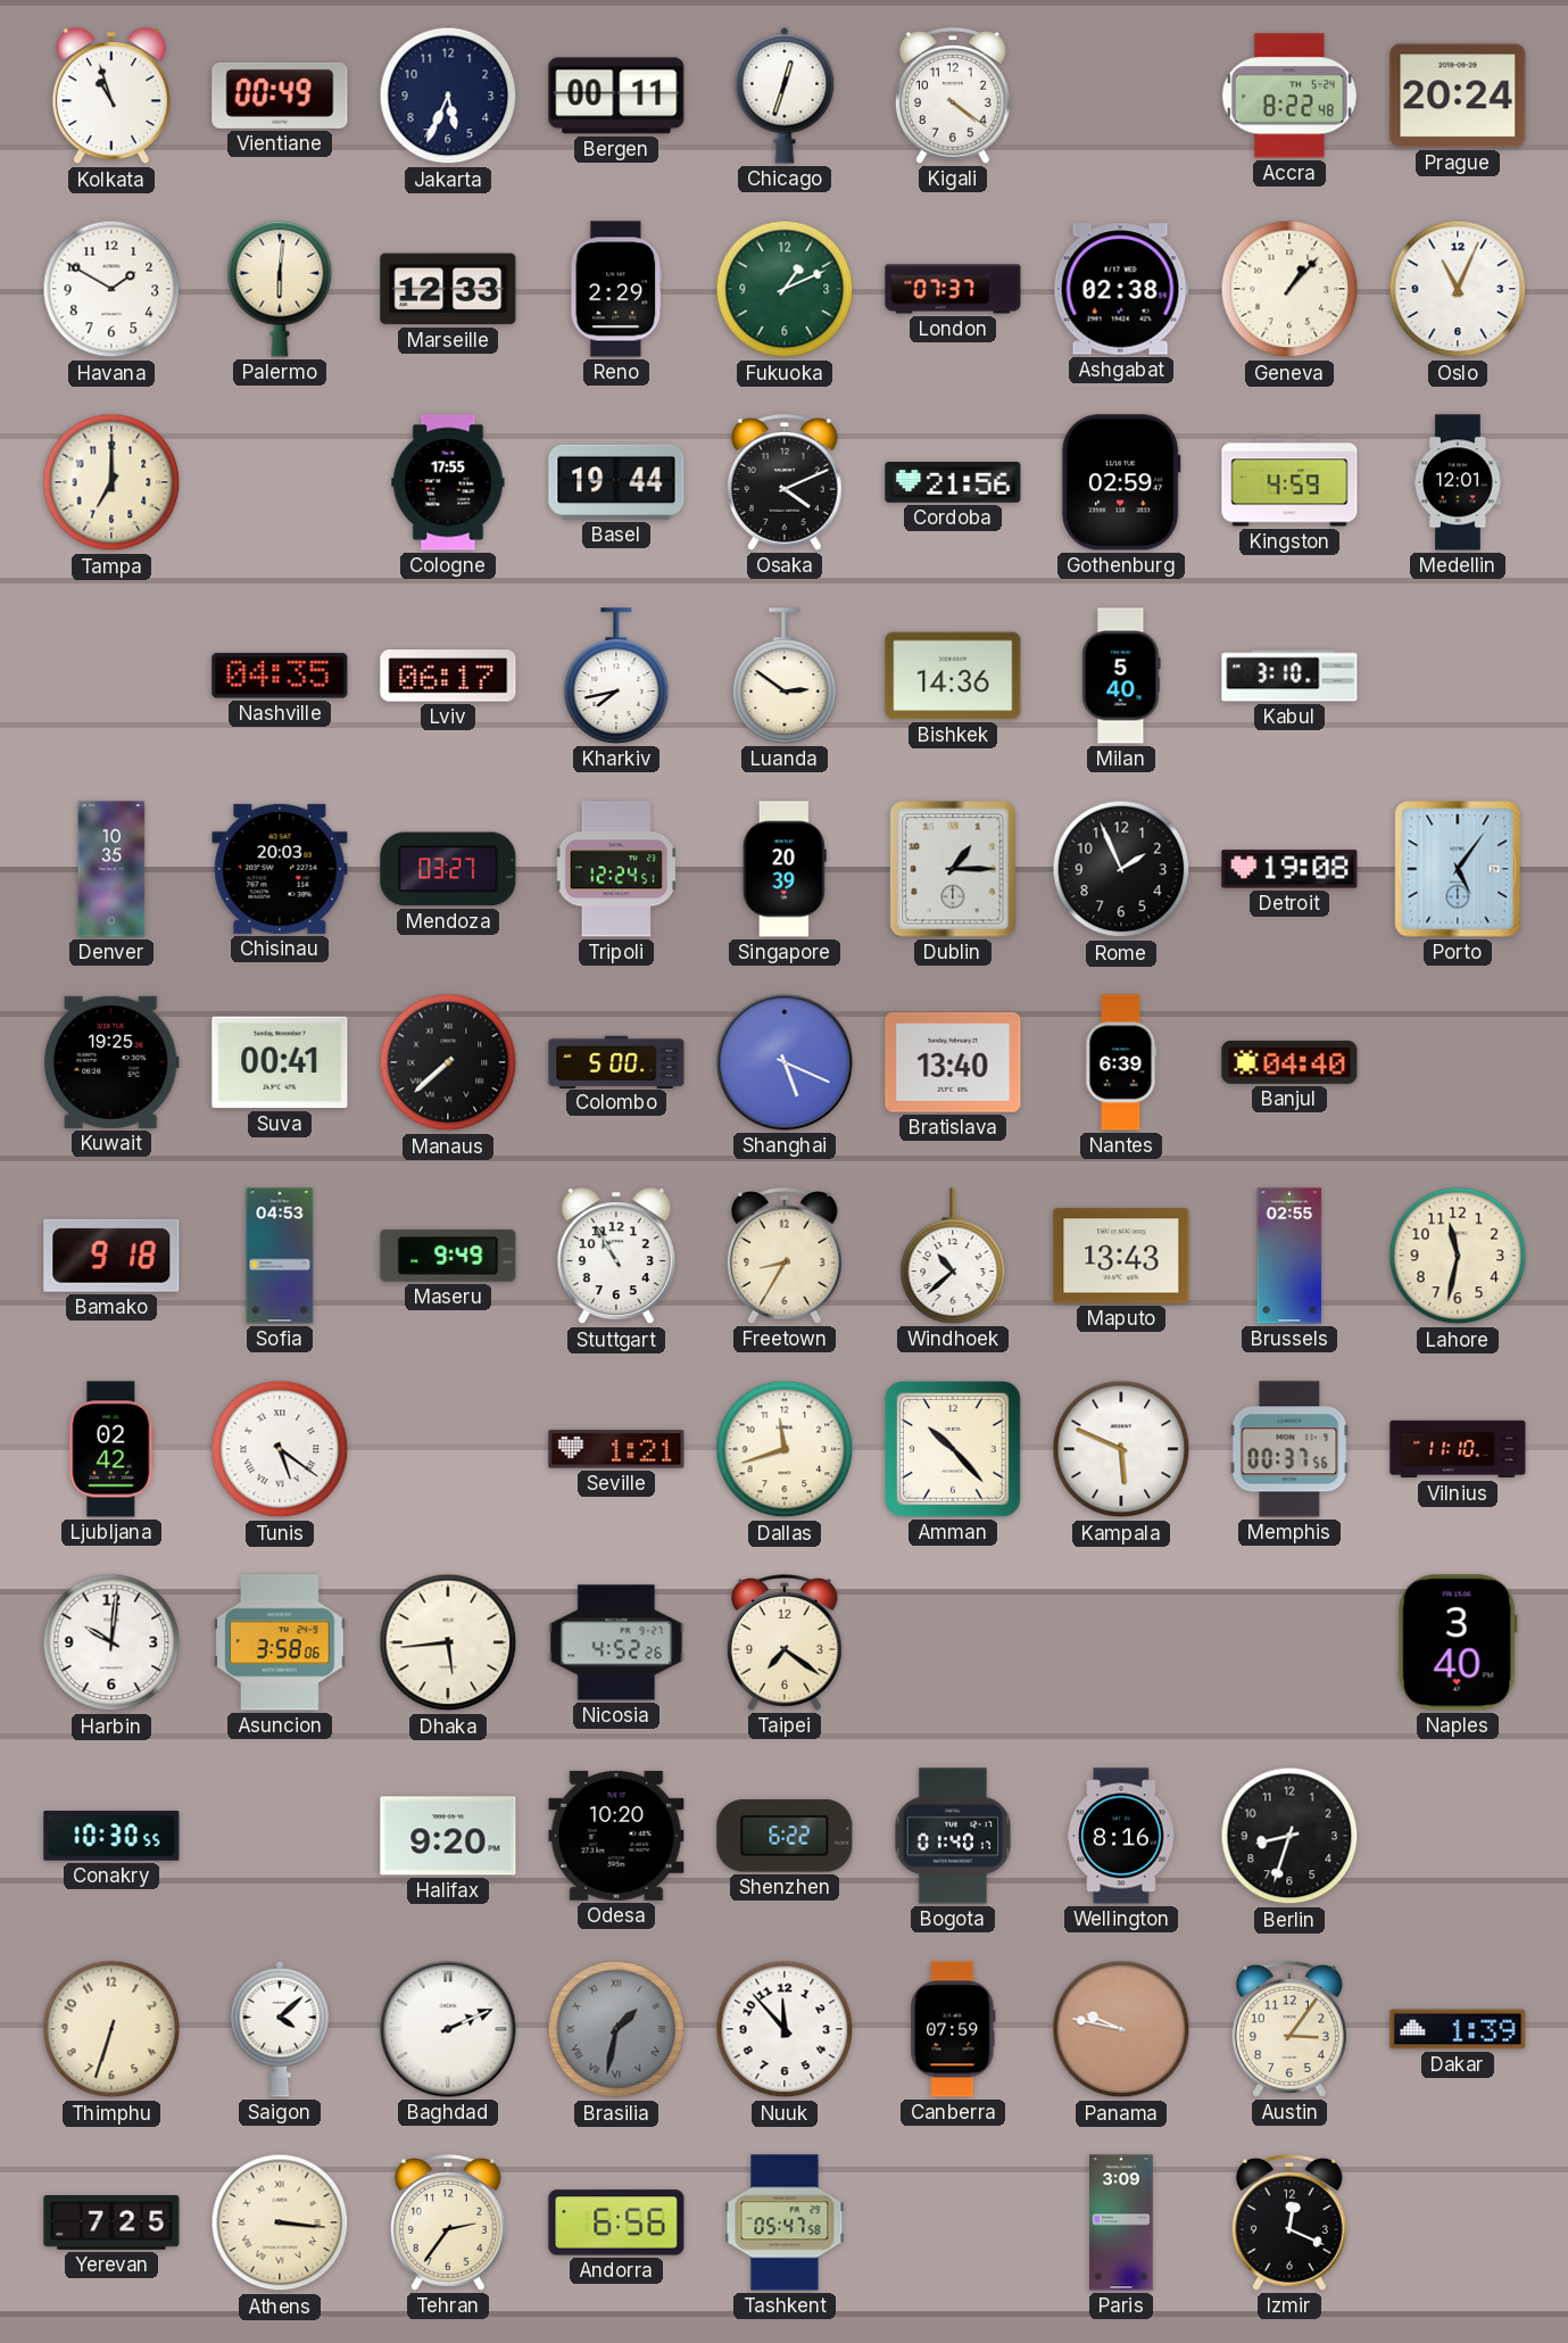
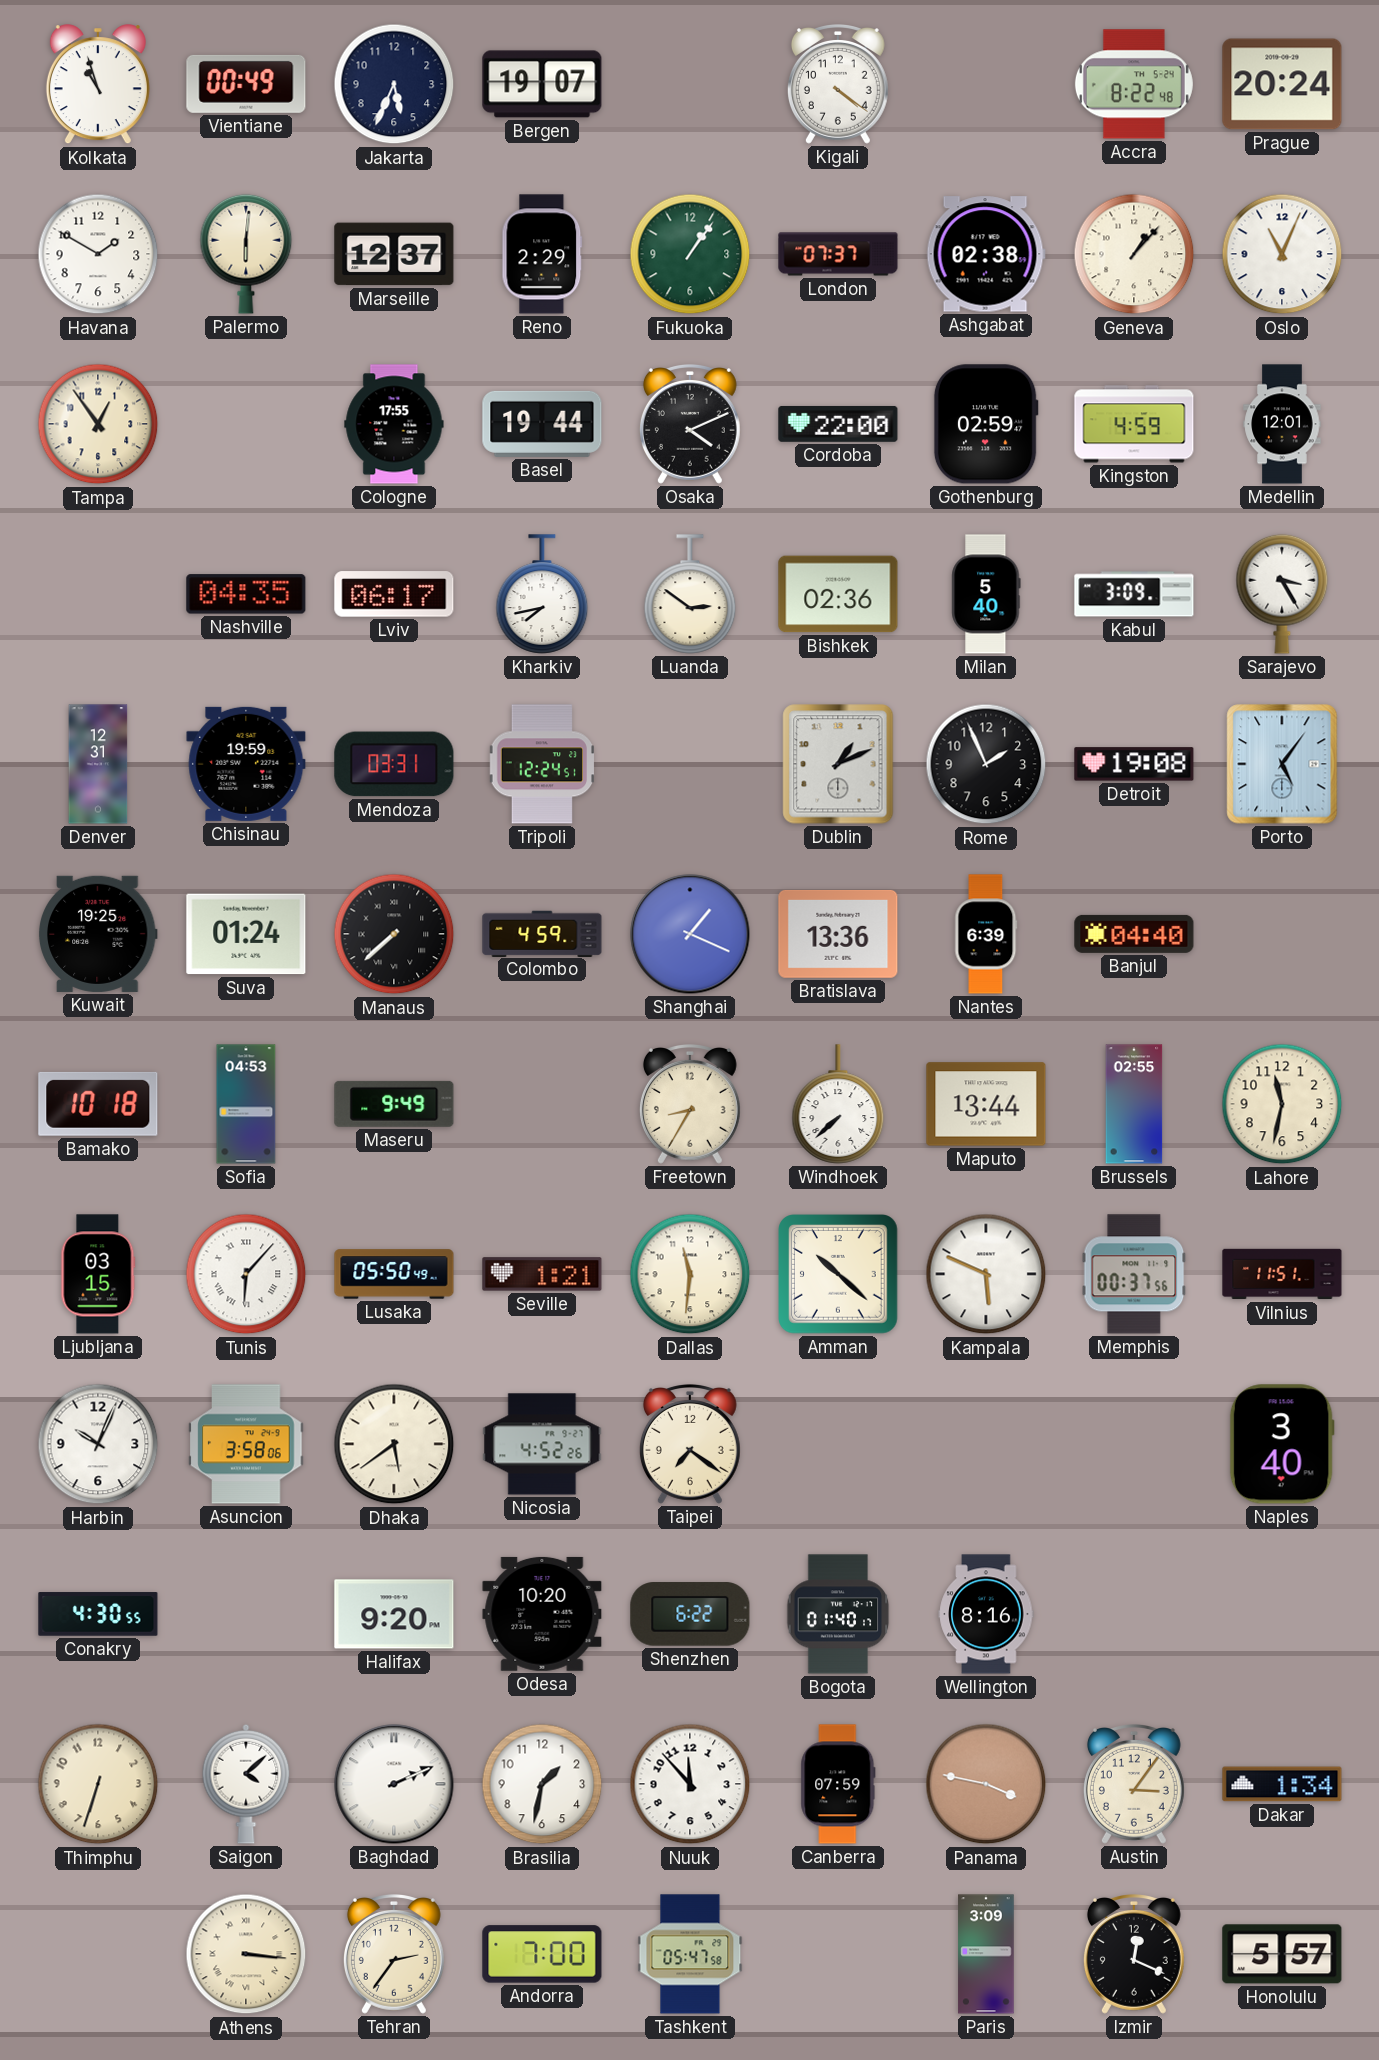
Bergen: 00:11 -> 19:07
Chicago: 12:33 -> none
Marseille: 12:33 -> 12:37
Fukuoka: 1:11 -> 1:06
Tampa: 7:00 -> 12:54
Cordoba: 21:56 -> 22:00
Bishkek: 14:36 -> 02:36
Kabul: 3:10 -> 3:09
Sarajevo: none -> 3:25
Denver: 10:35 -> 12:31
Chisinau: 20:03 -> 19:59
Mendoza: 03:27 -> 03:31
Singapore: 20:39 -> none
Dublin: 1:15 -> 1:11
Suva: 00:41 -> 01:24
Colombo: 5:00 -> 4:59
Shanghai: 5:19 -> 1:19
Bratislava: 13:40 -> 13:36
Bamako: 9:18 -> 10:18
Stuttgart: 10:55 -> none
Windhoek: 10:38 -> 7:38
Maputo: 13:43 -> 13:44
Ljubljana: 02:42 -> 03:15
Tunis: 5:21 -> 6:07
Lusaka: none -> 05:50
Dallas: 11:42 -> 11:31
Amman: 10:23 -> 10:22
Vilnius: 11:10 -> 11:51
Harbin: 10:01 -> 10:04
Dhaka: 5:44 -> 5:39
Conakry: 10:30 -> 4:30
Berlin: 8:33 -> none
Brasilia dial: grey -> white
Brasilia numerals: Roman -> Arabic
Panama: 9:47 -> 3:47
Dakar: 1:39 -> 1:34
Yerevan: 7:25 -> none
Andorra: 6:56 -> 7:00
Honolulu: none -> 5:57
